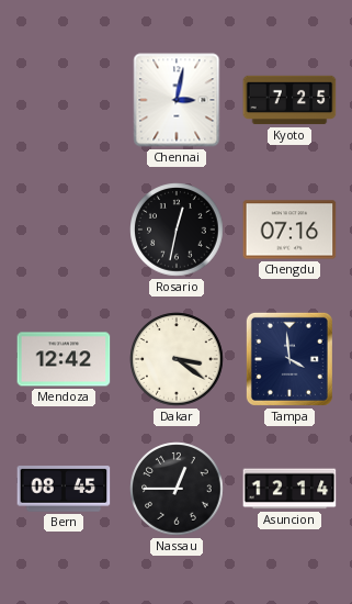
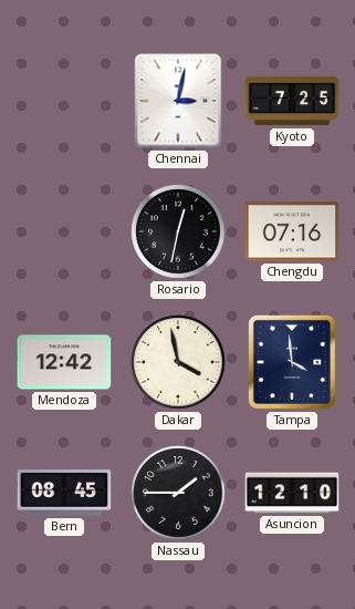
Dakar: 3:21 -> 3:58
Nassau: 12:45 -> 1:45
Asuncion: 12:14 -> 12:10
